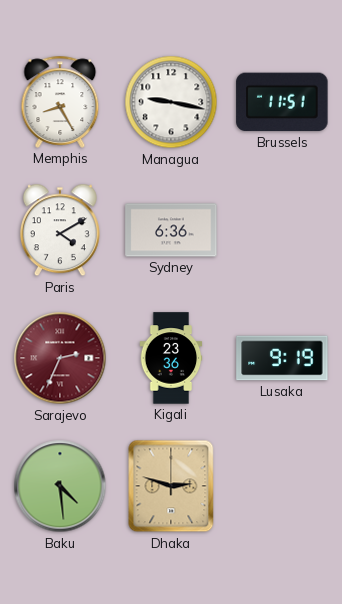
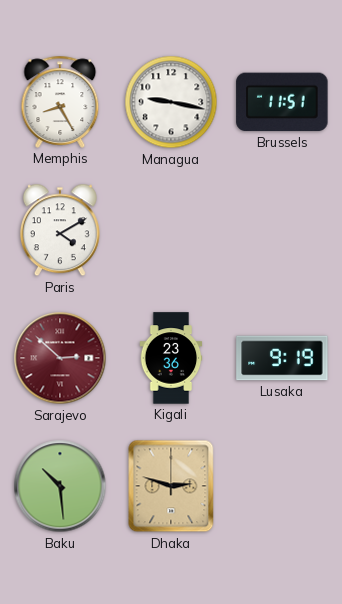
Sydney: 6:36 -> none
Sarajevo: 2:34 -> 2:52
Baku: 4:29 -> 10:29
